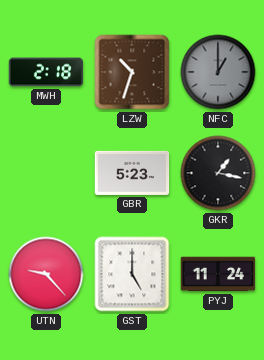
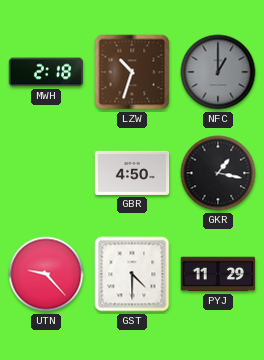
GBR: 5:23 -> 4:50
GST: 5:00 -> 4:30
PYJ: 11:24 -> 11:29
